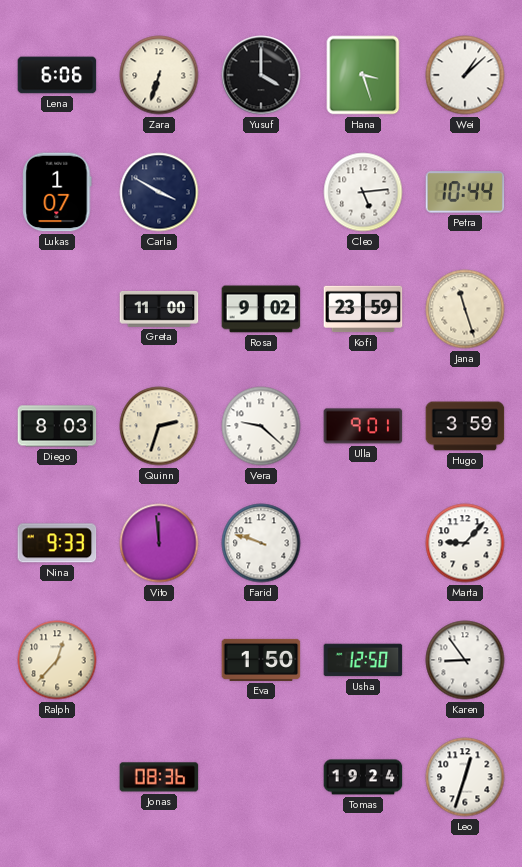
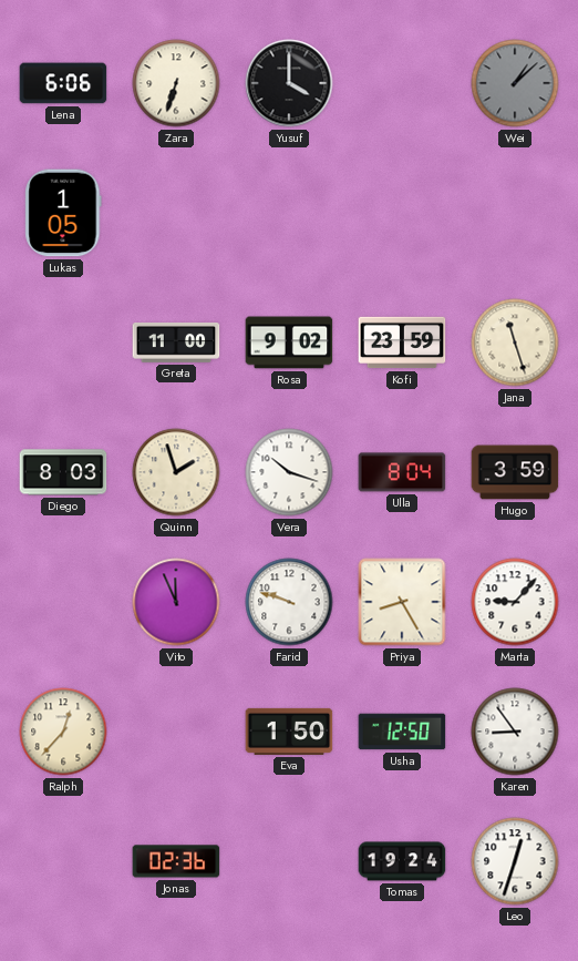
Hana: 3:27 -> none
Wei dial: white -> grey
Lukas: 1:07 -> 1:05
Carla: 3:50 -> none
Cleo: 5:14 -> none
Petra: 10:44 -> none
Quinn: 2:33 -> 1:57
Vera: 9:22 -> 10:18
Ulla: 9:01 -> 8:04
Nina: 9:33 -> none
Vito: 11:59 -> 11:56
Priya: none -> 8:25
Jonas: 08:36 -> 02:36
